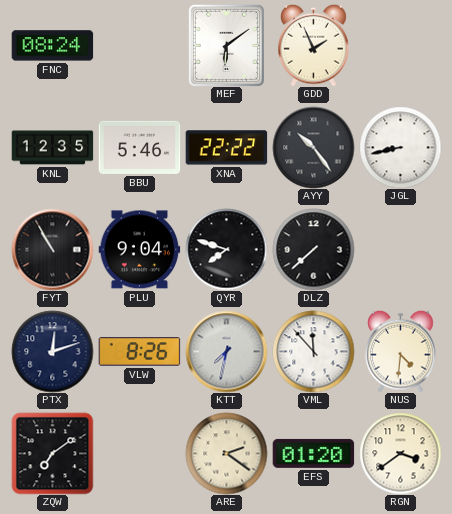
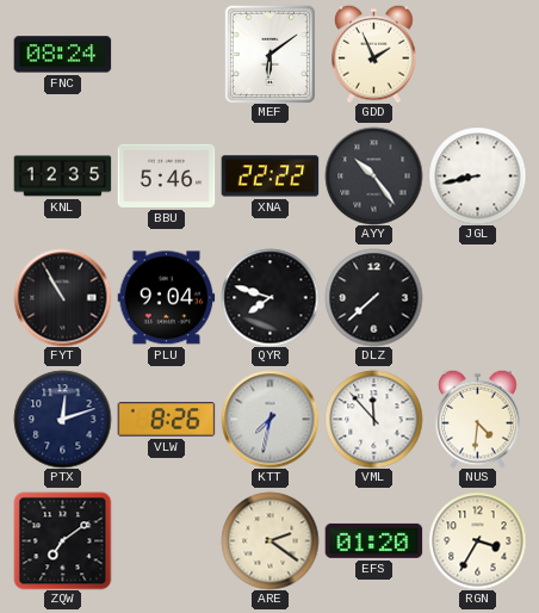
RGN: 3:39 -> 3:35
